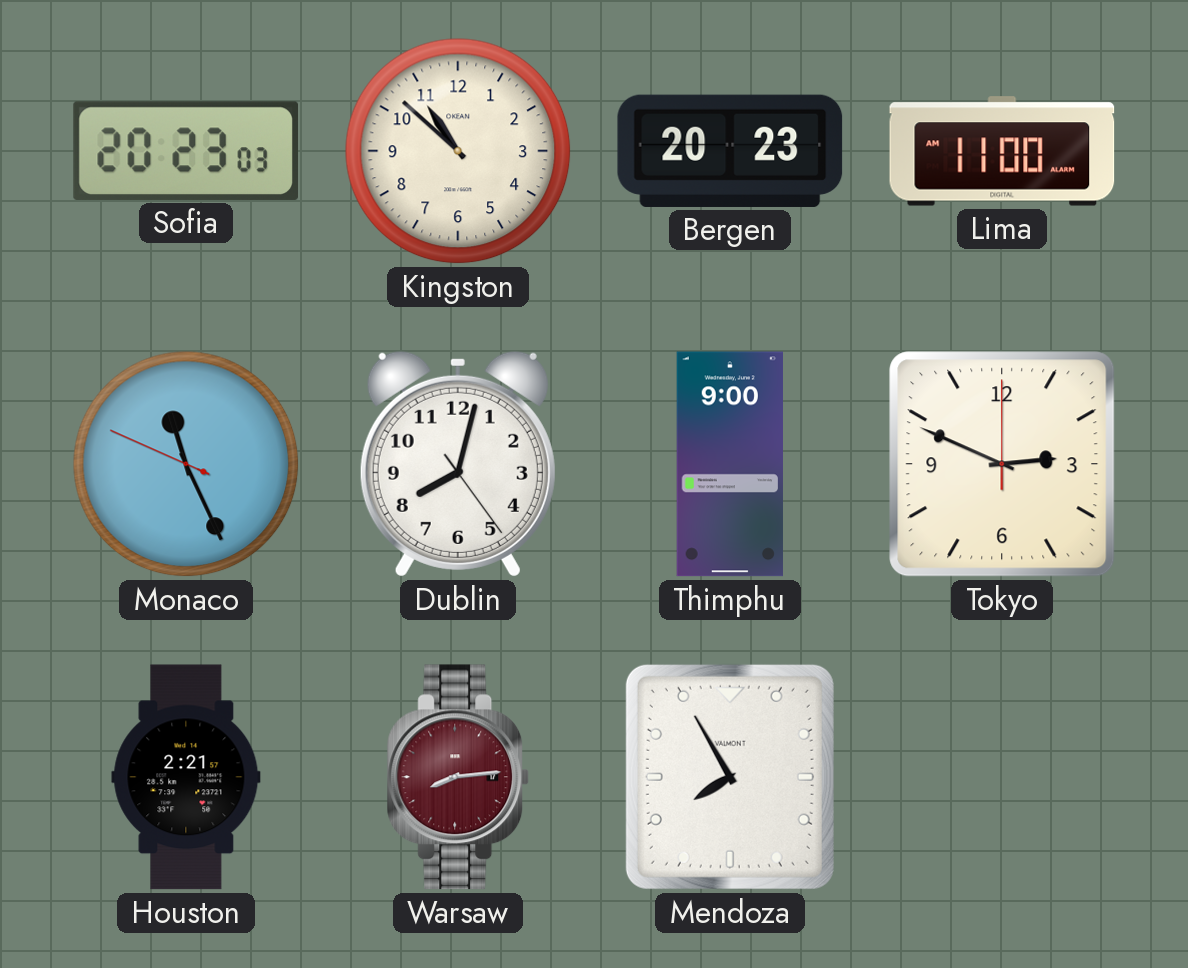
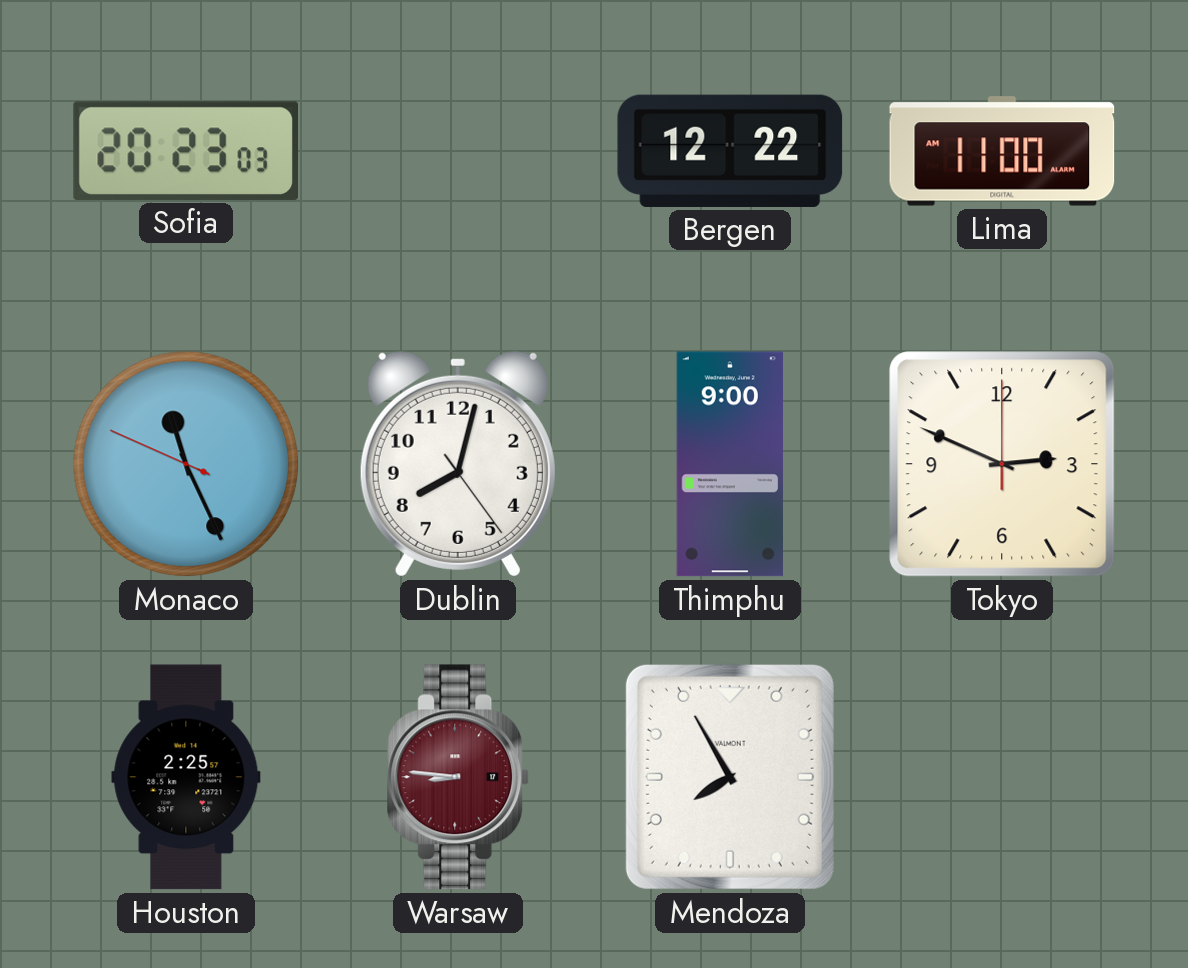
Kingston: 10:52 -> none
Bergen: 20:23 -> 12:22
Houston: 2:21 -> 2:25
Warsaw: 8:14 -> 8:46
